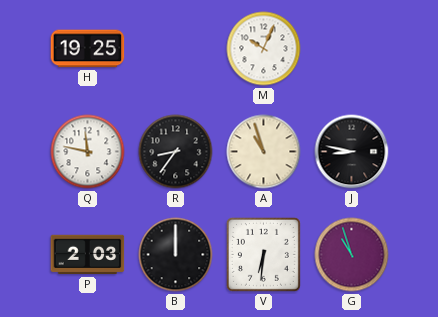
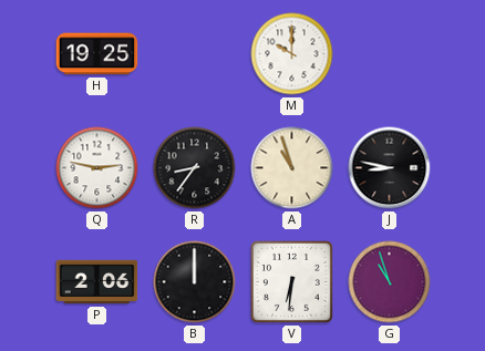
M: 10:04 -> 10:00
Q: 11:47 -> 2:47
P: 2:03 -> 2:06
